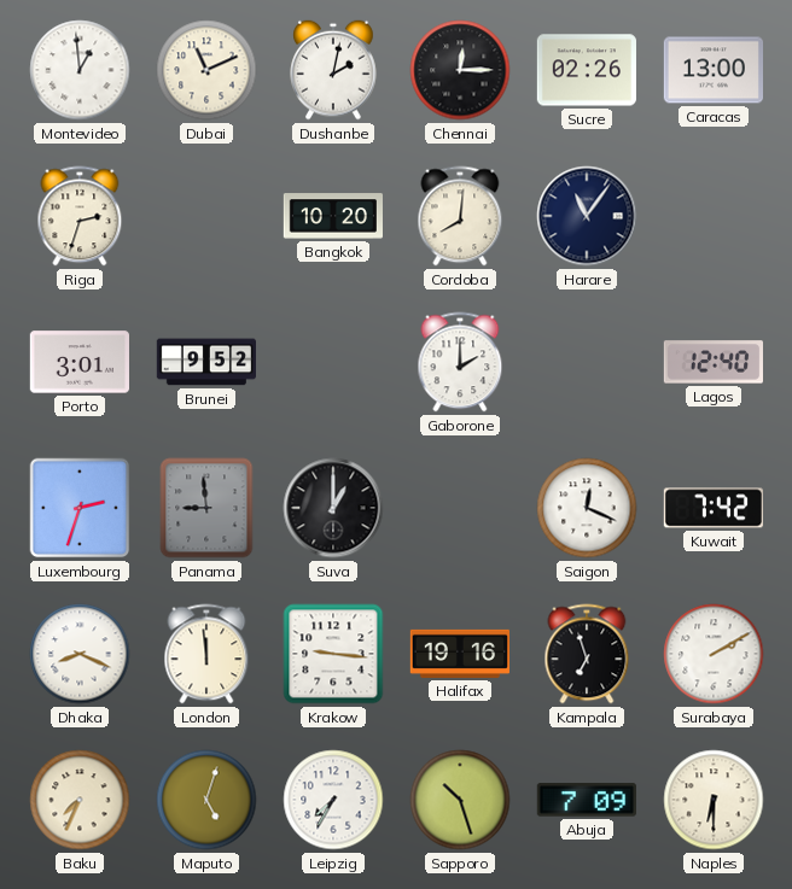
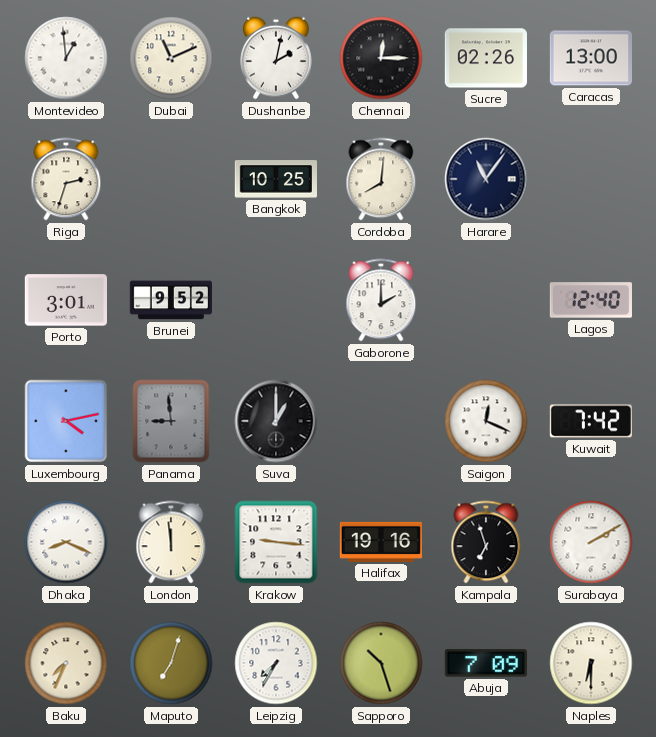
Bangkok: 10:20 -> 10:25
Luxembourg: 2:33 -> 4:13
Maputo: 5:03 -> 7:03
